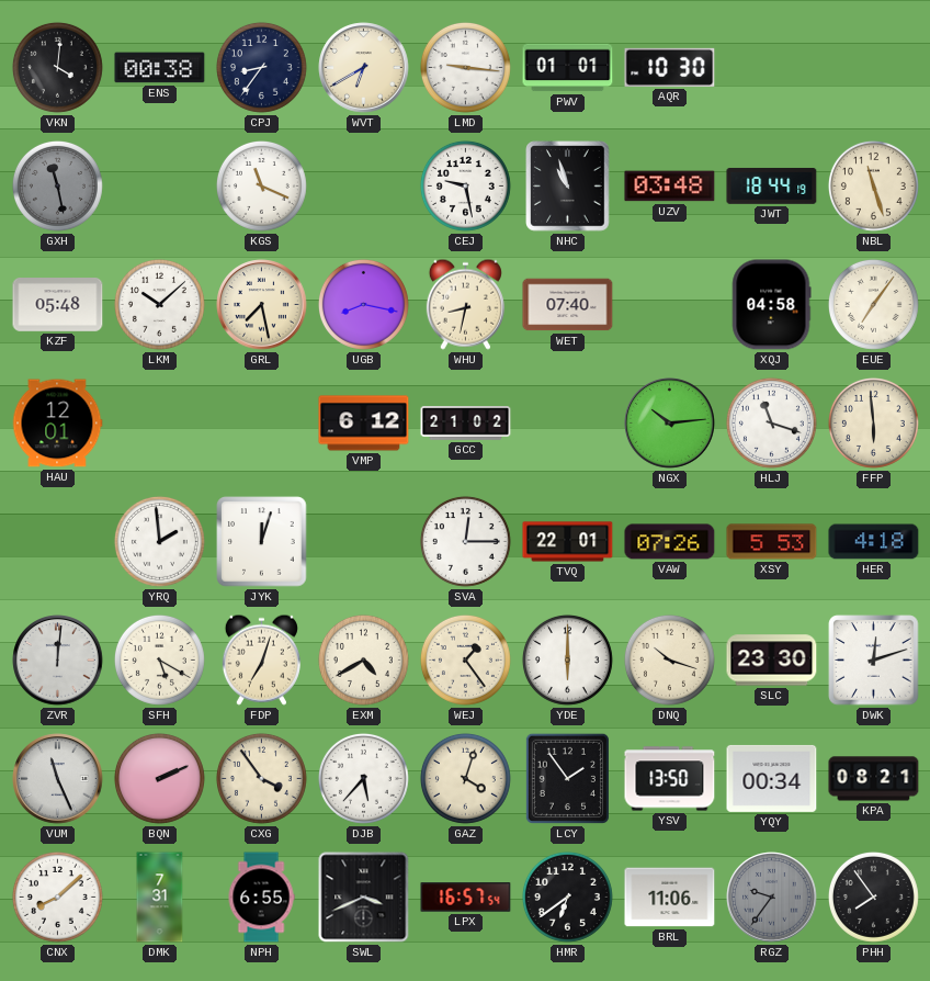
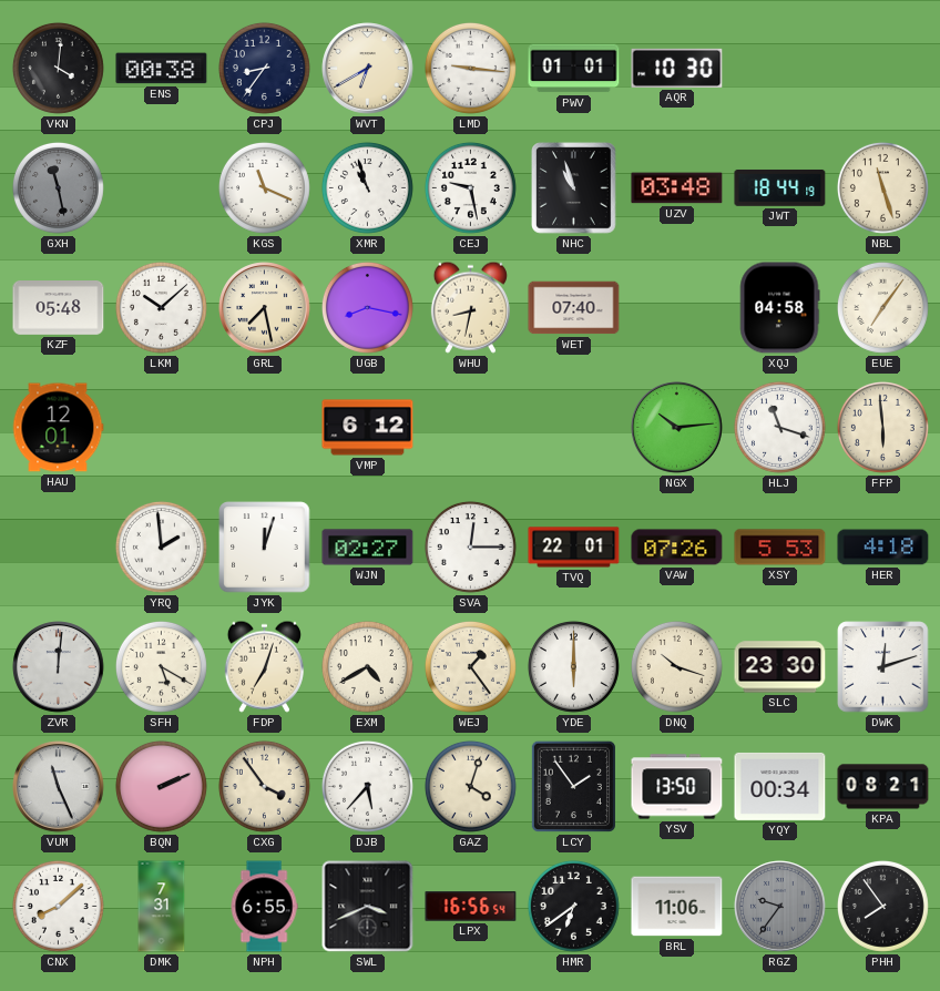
XMR: none -> 10:57
GCC: 21:02 -> none
WJN: none -> 02:27
LPX: 16:57 -> 16:56
